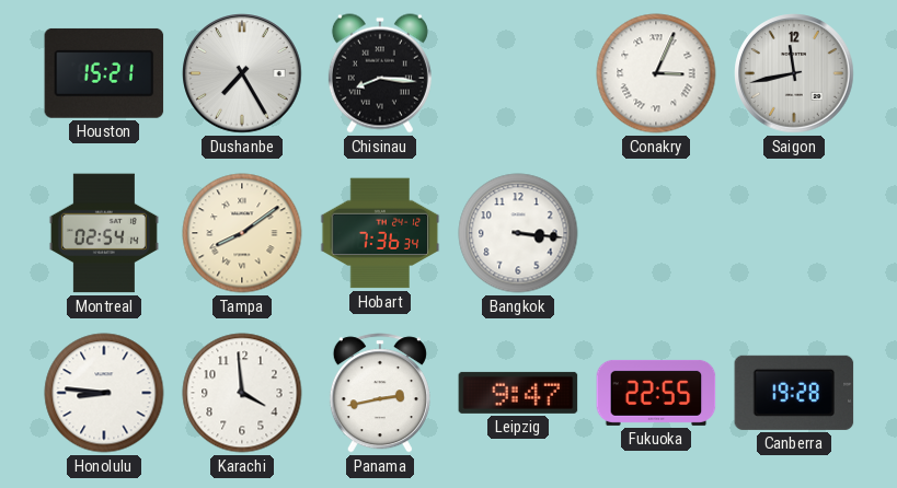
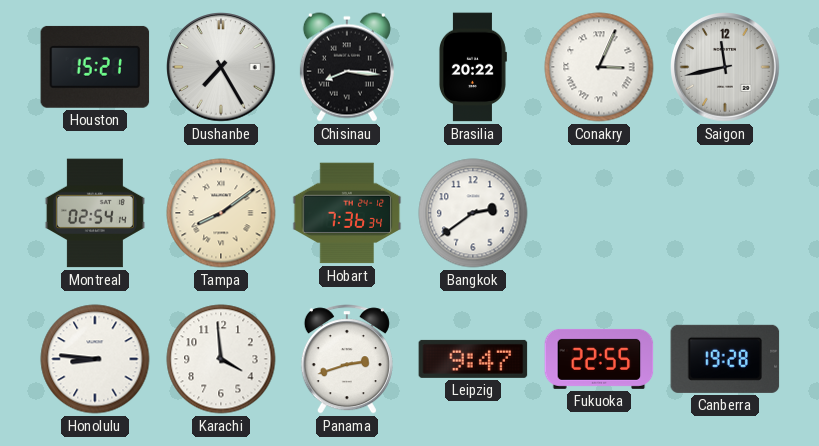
Brasilia: none -> 20:22
Bangkok: 3:16 -> 2:39
Panama: 2:43 -> 2:42
